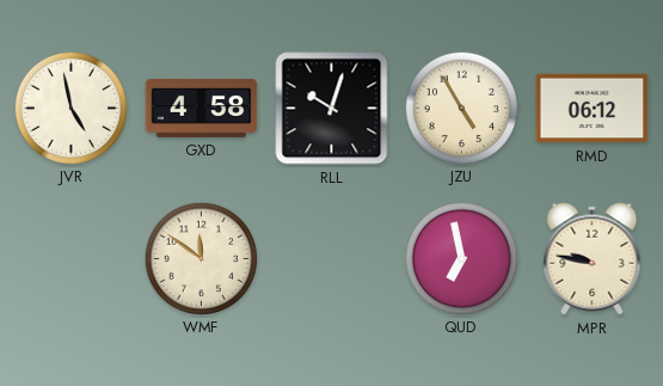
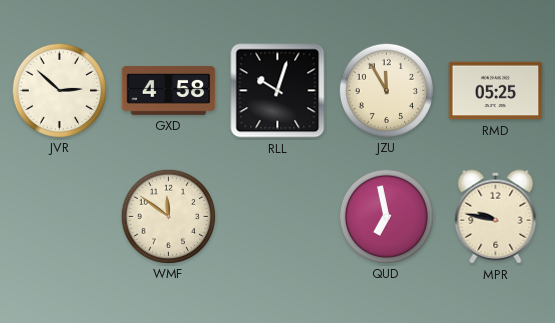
JVR: 4:58 -> 2:52
JZU: 4:55 -> 11:55
RMD: 06:12 -> 05:25
